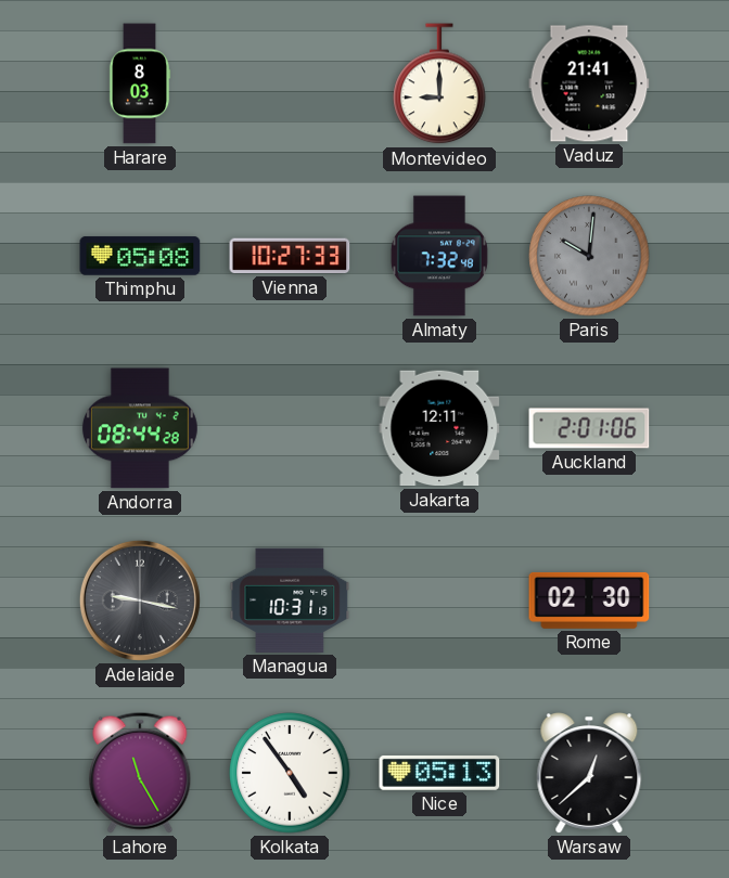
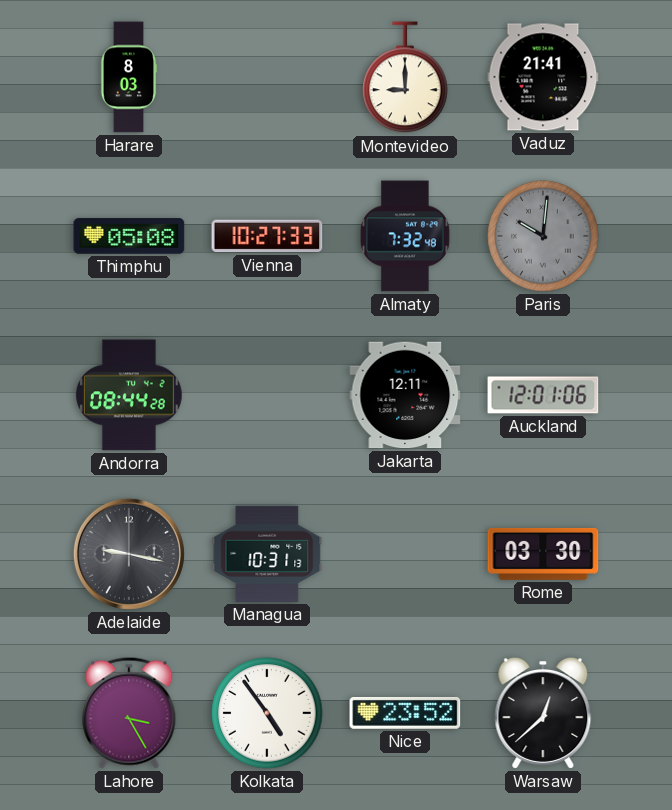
Auckland: 2:01 -> 12:01
Rome: 02:30 -> 03:30
Lahore: 11:25 -> 3:25
Nice: 05:13 -> 23:52
